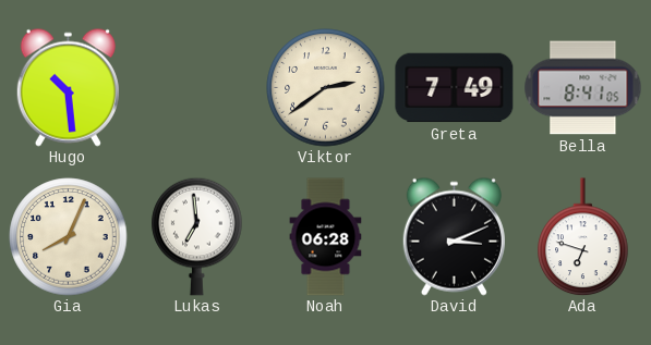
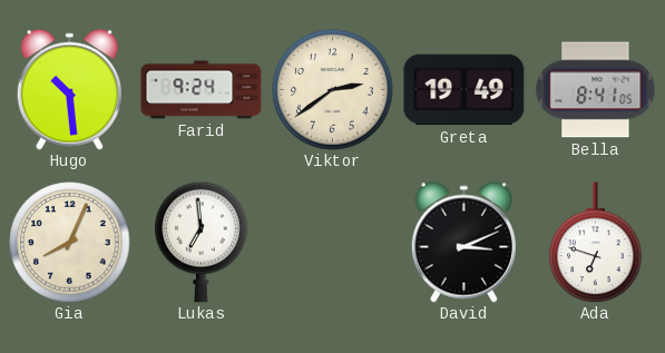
Farid: none -> 9:24
Greta: 7:49 -> 19:49
Noah: 06:28 -> none
